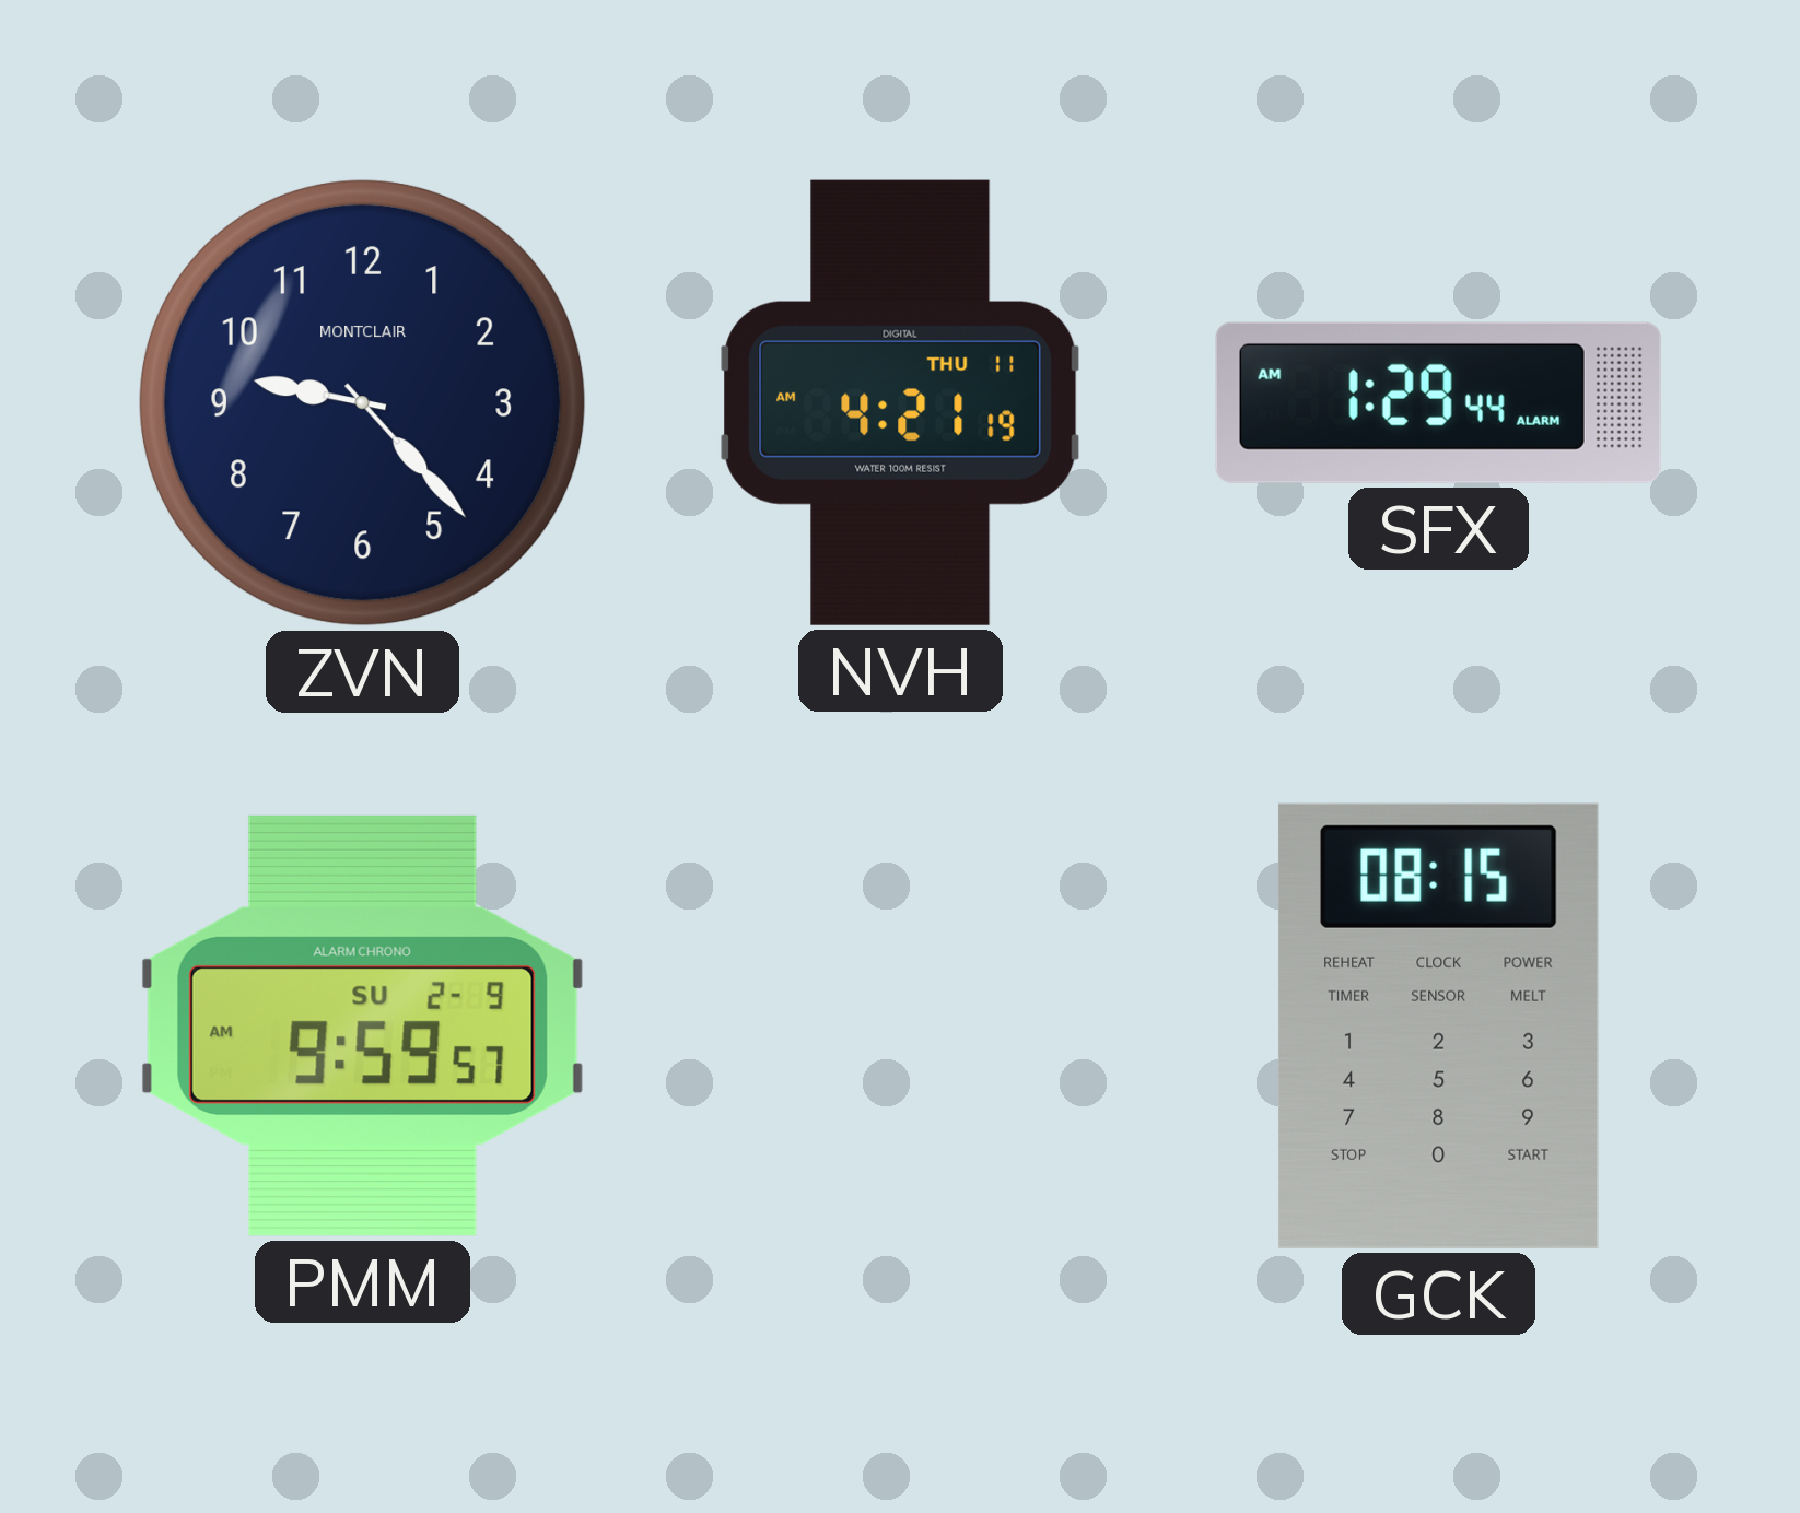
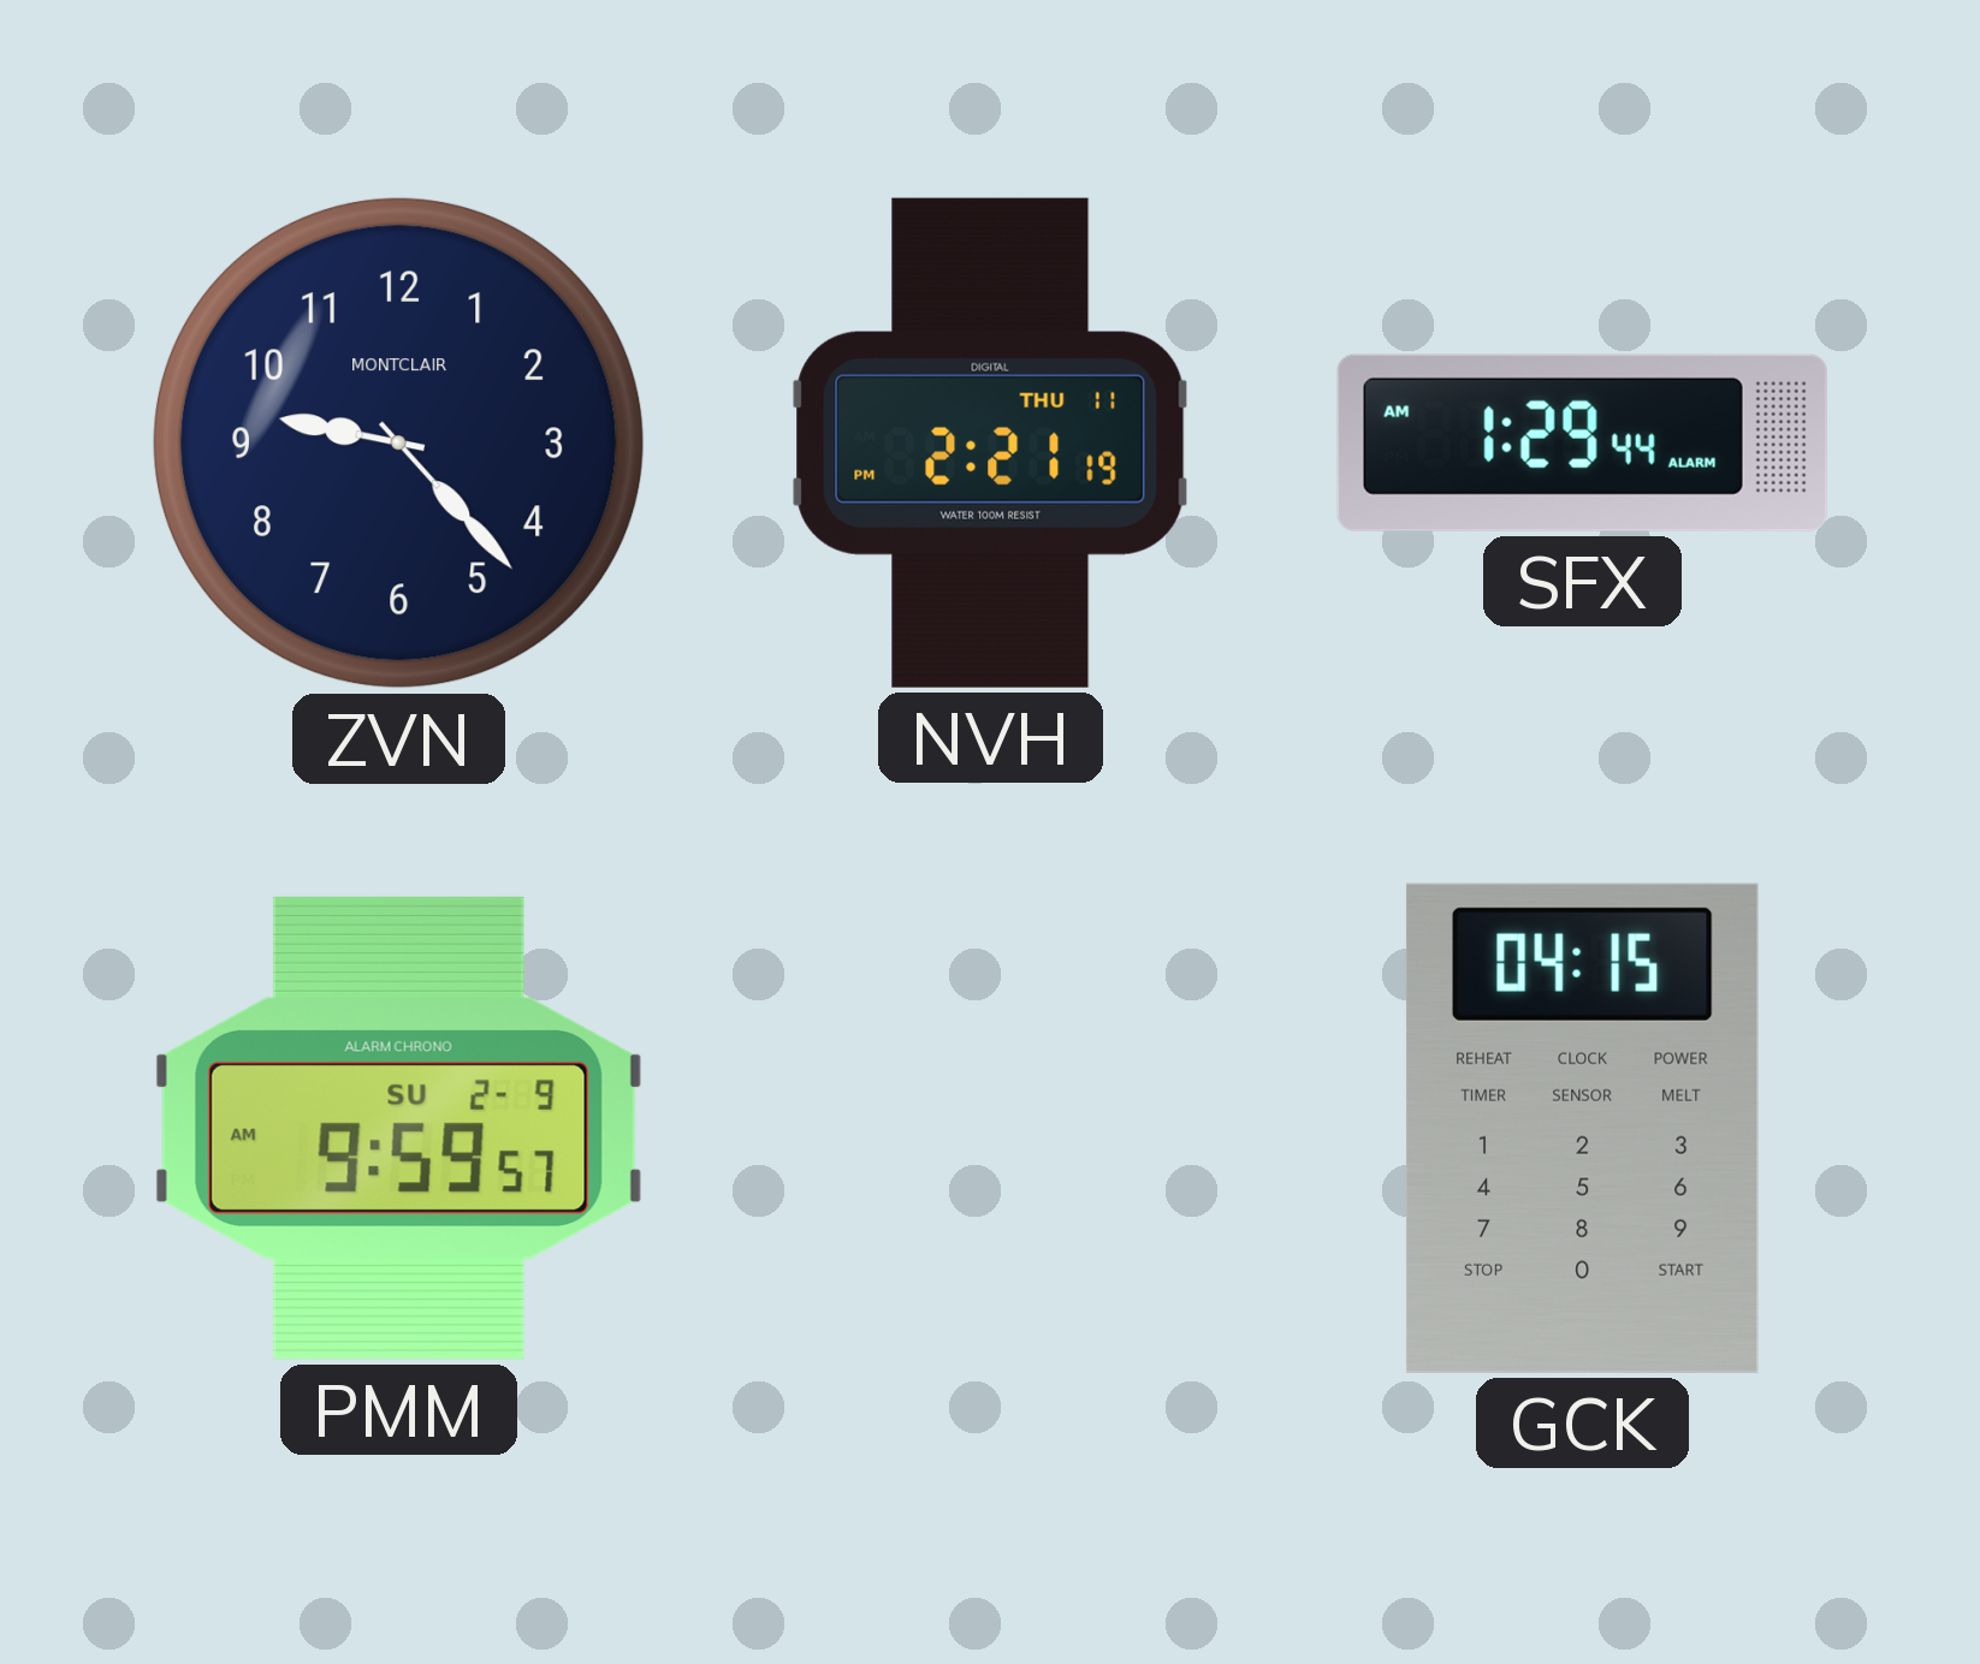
NVH: 4:21 -> 2:21
GCK: 08:15 -> 04:15
